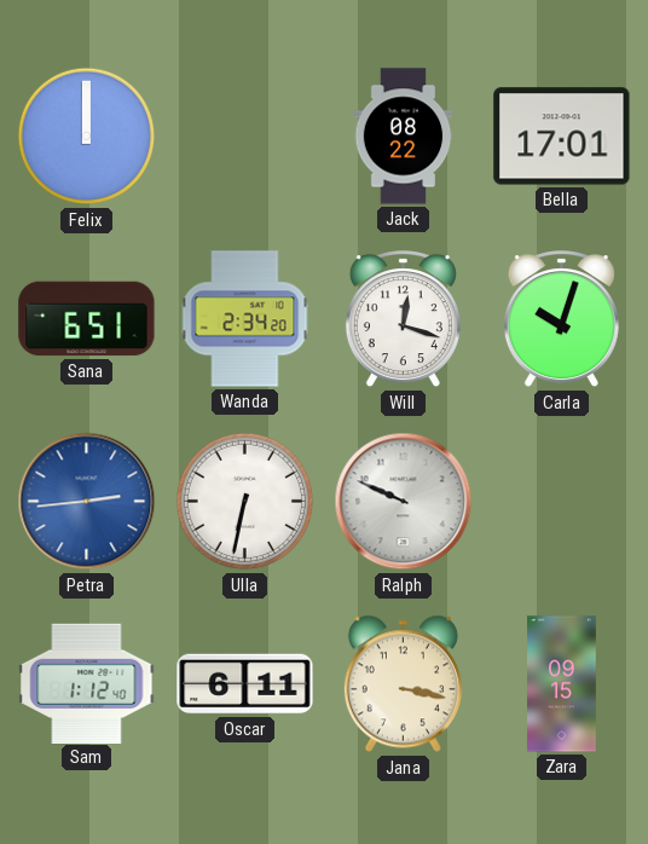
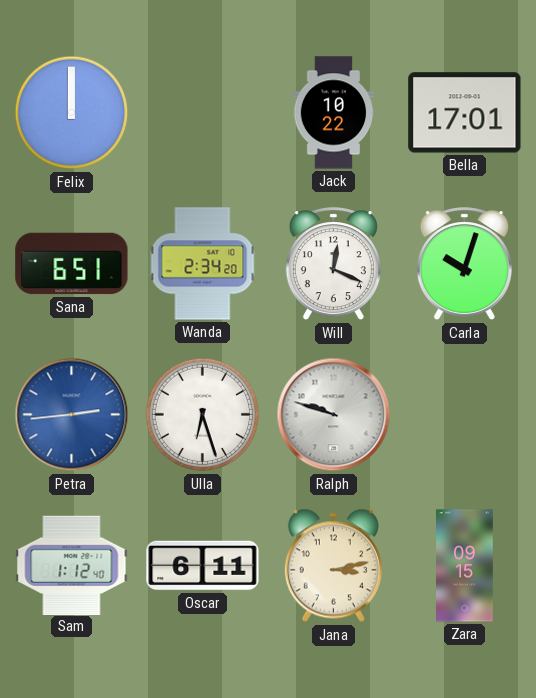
Jack: 08:22 -> 10:22
Will: 12:18 -> 12:19
Ulla: 6:32 -> 6:27
Ralph: 9:49 -> 9:48
Jana: 3:17 -> 3:13
